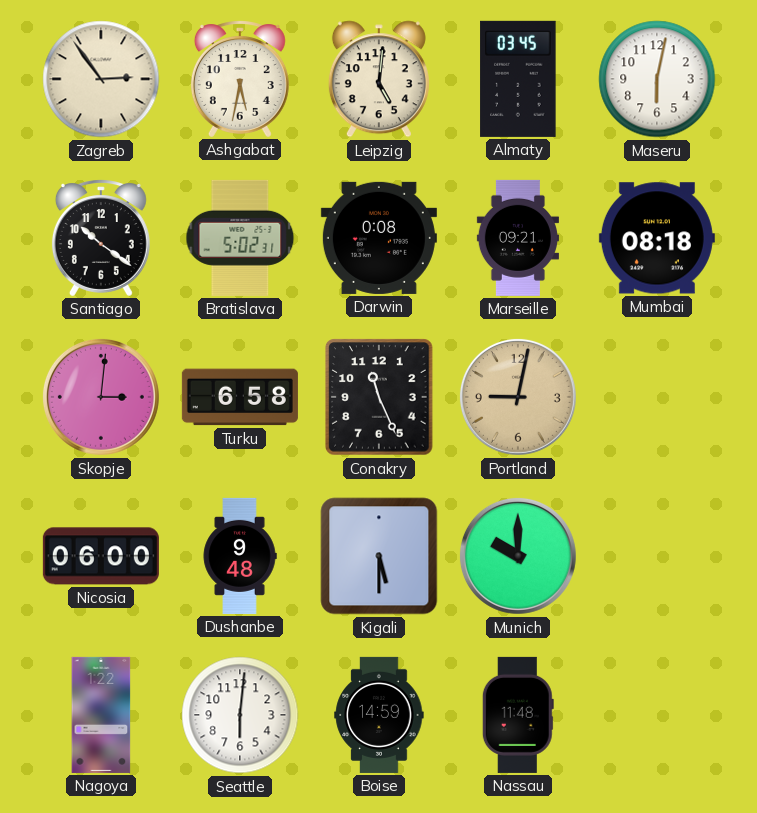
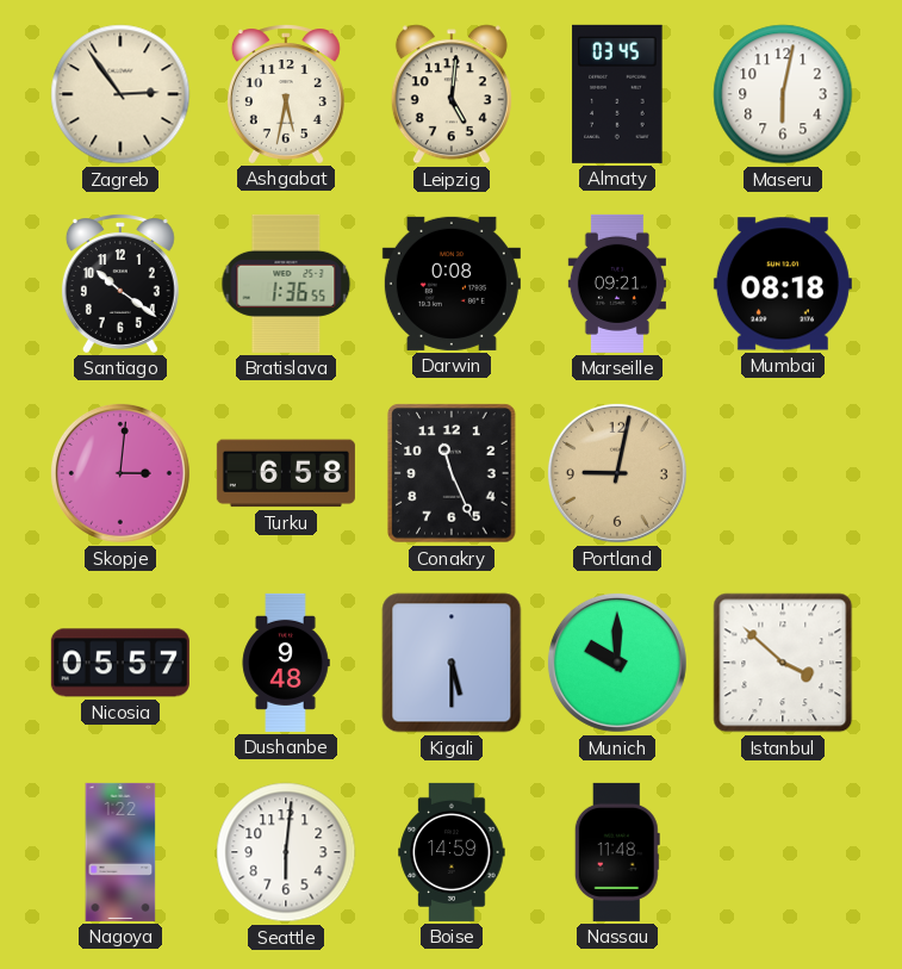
Bratislava: 5:02 -> 1:36
Nicosia: 06:00 -> 05:57
Istanbul: none -> 3:52
